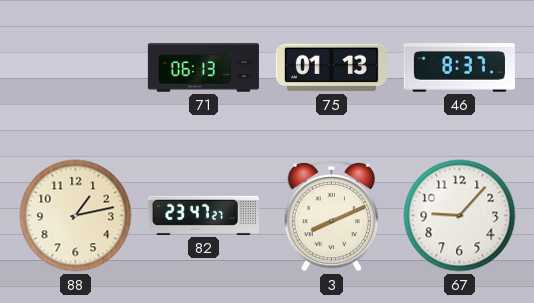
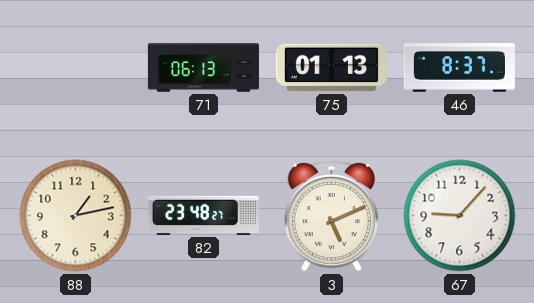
82: 23:47 -> 23:48
3: 8:11 -> 5:11
